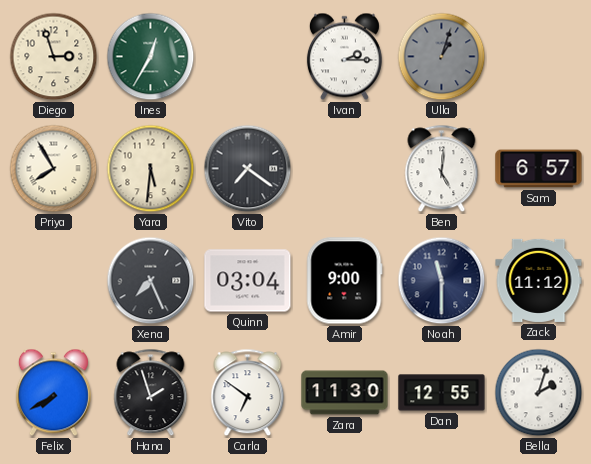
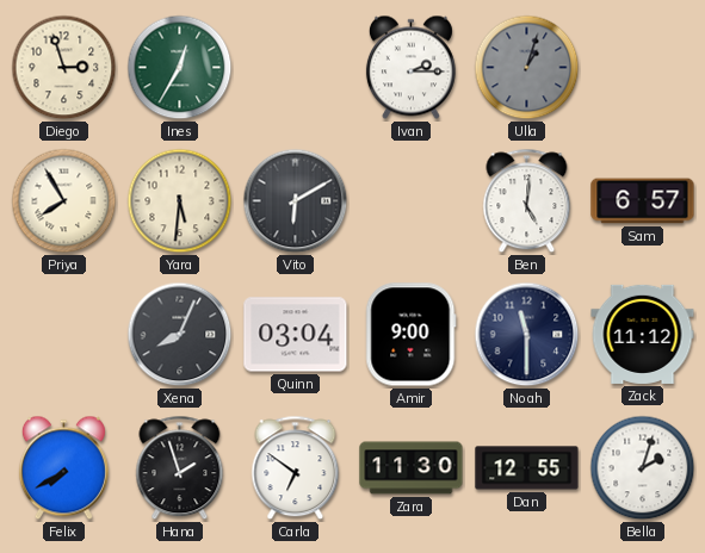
Vito: 7:21 -> 6:10
Xena: 7:26 -> 8:04
